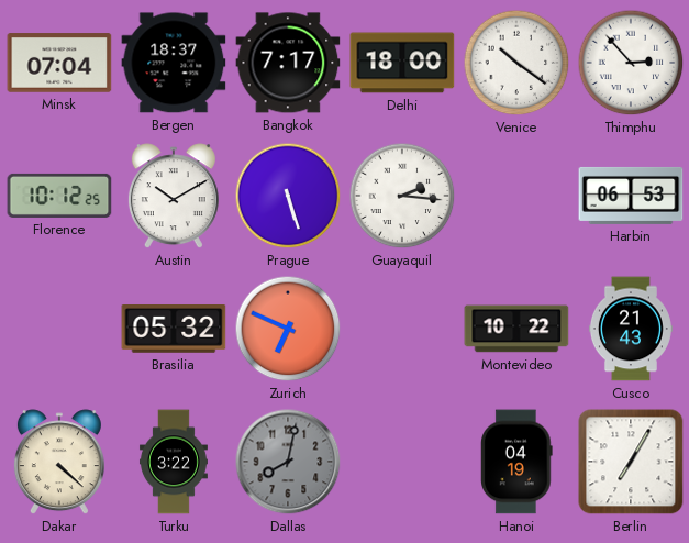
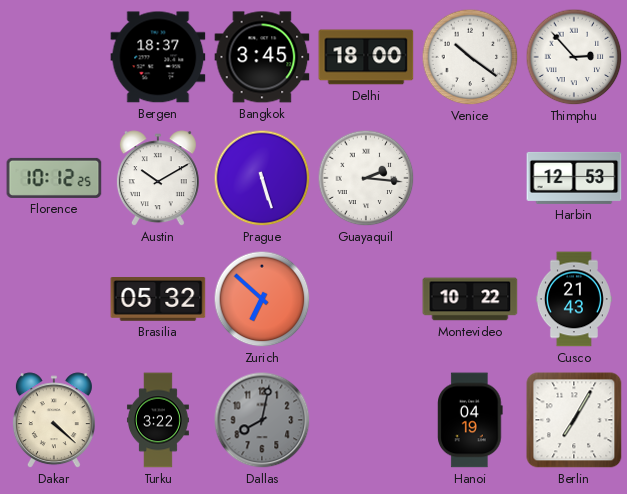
Minsk: 07:04 -> none
Bangkok: 7:17 -> 3:45
Harbin: 06:53 -> 12:53
Zurich: 6:49 -> 6:52
